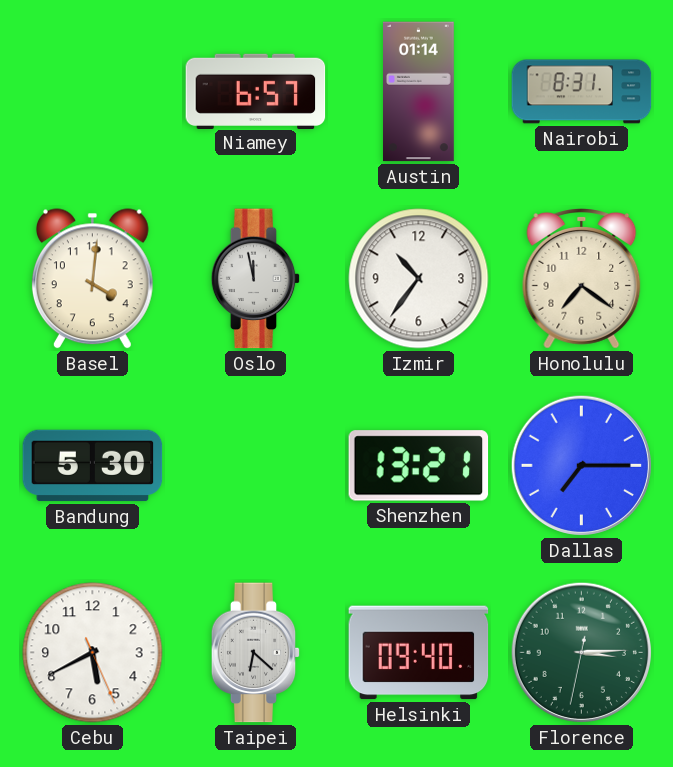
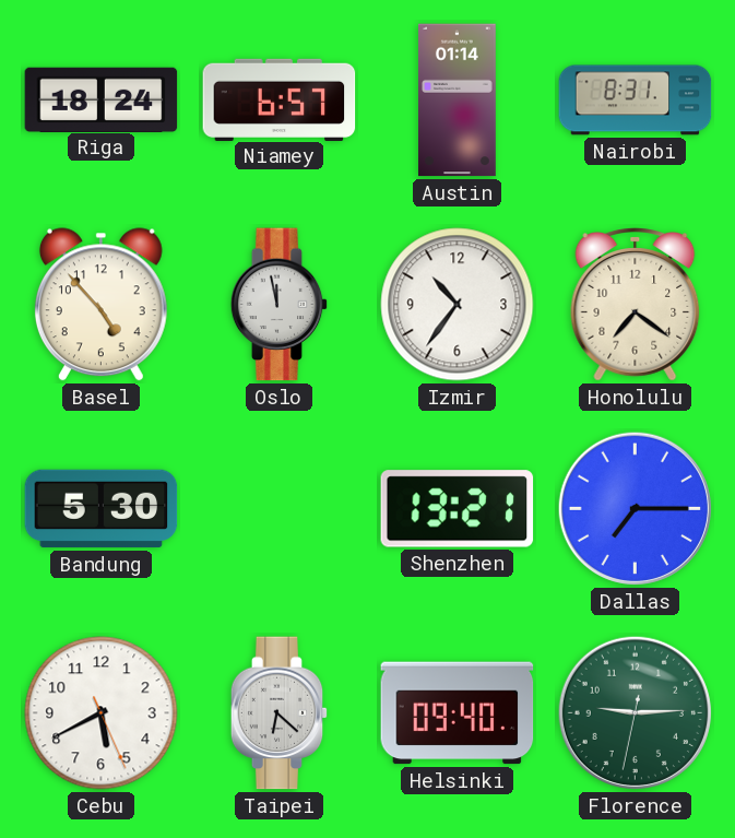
Riga: none -> 18:24
Basel: 4:01 -> 4:53
Florence: 3:14 -> 9:14
